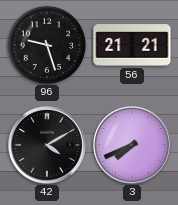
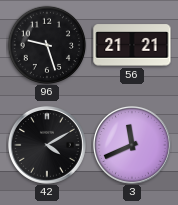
3: 7:41 -> 11:41
